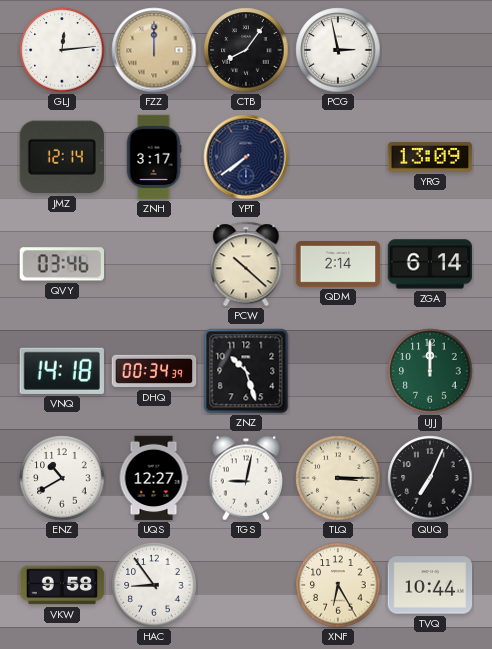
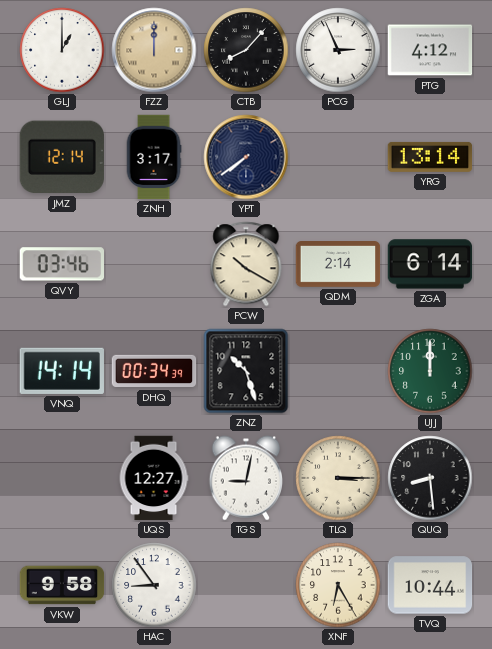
GLJ: 12:14 -> 1:00
CTB: 8:06 -> 8:07
PCG: 2:58 -> 2:56
PTG: none -> 4:12
YRG: 13:09 -> 13:14
PCW: 10:22 -> 10:20
VNQ: 14:18 -> 14:14
ENZ: 10:40 -> none
QUQ: 7:04 -> 8:29
